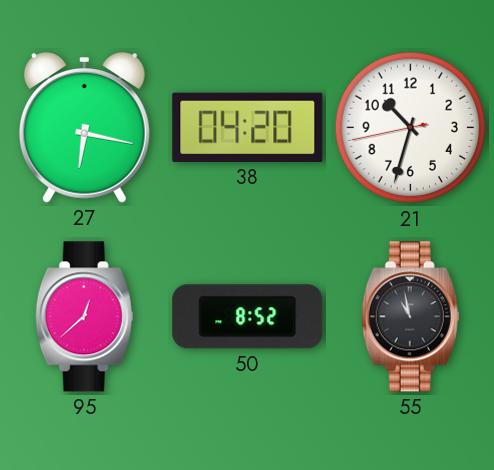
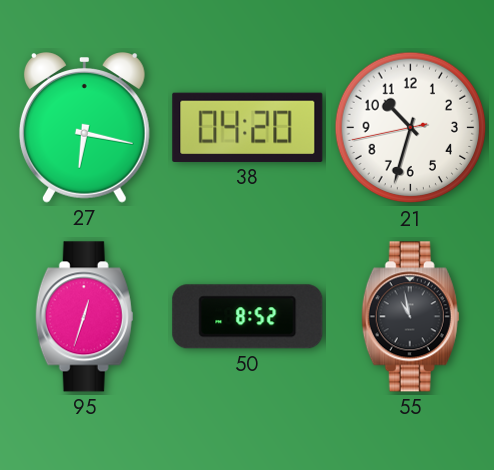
95: 12:38 -> 12:33
